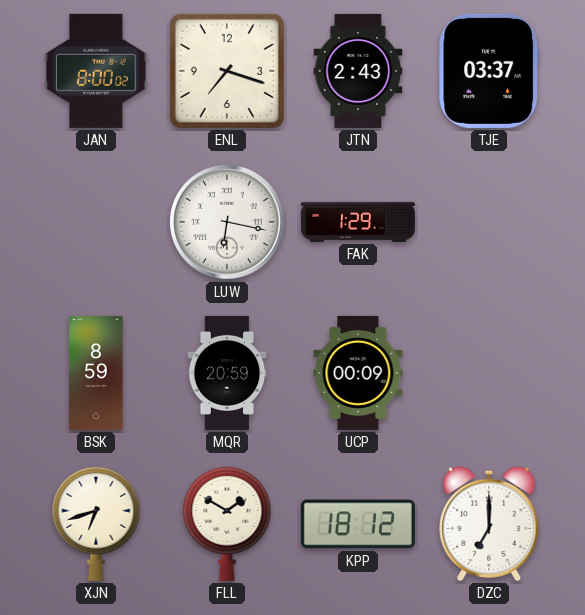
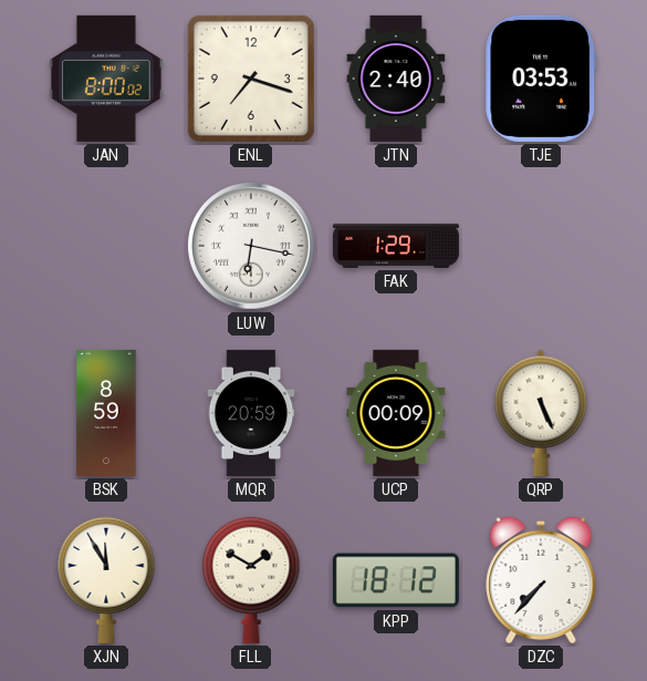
JTN: 2:43 -> 2:40
TJE: 03:37 -> 03:53
QRP: none -> 5:26
XJN: 6:42 -> 11:55
DZC: 7:00 -> 7:37
